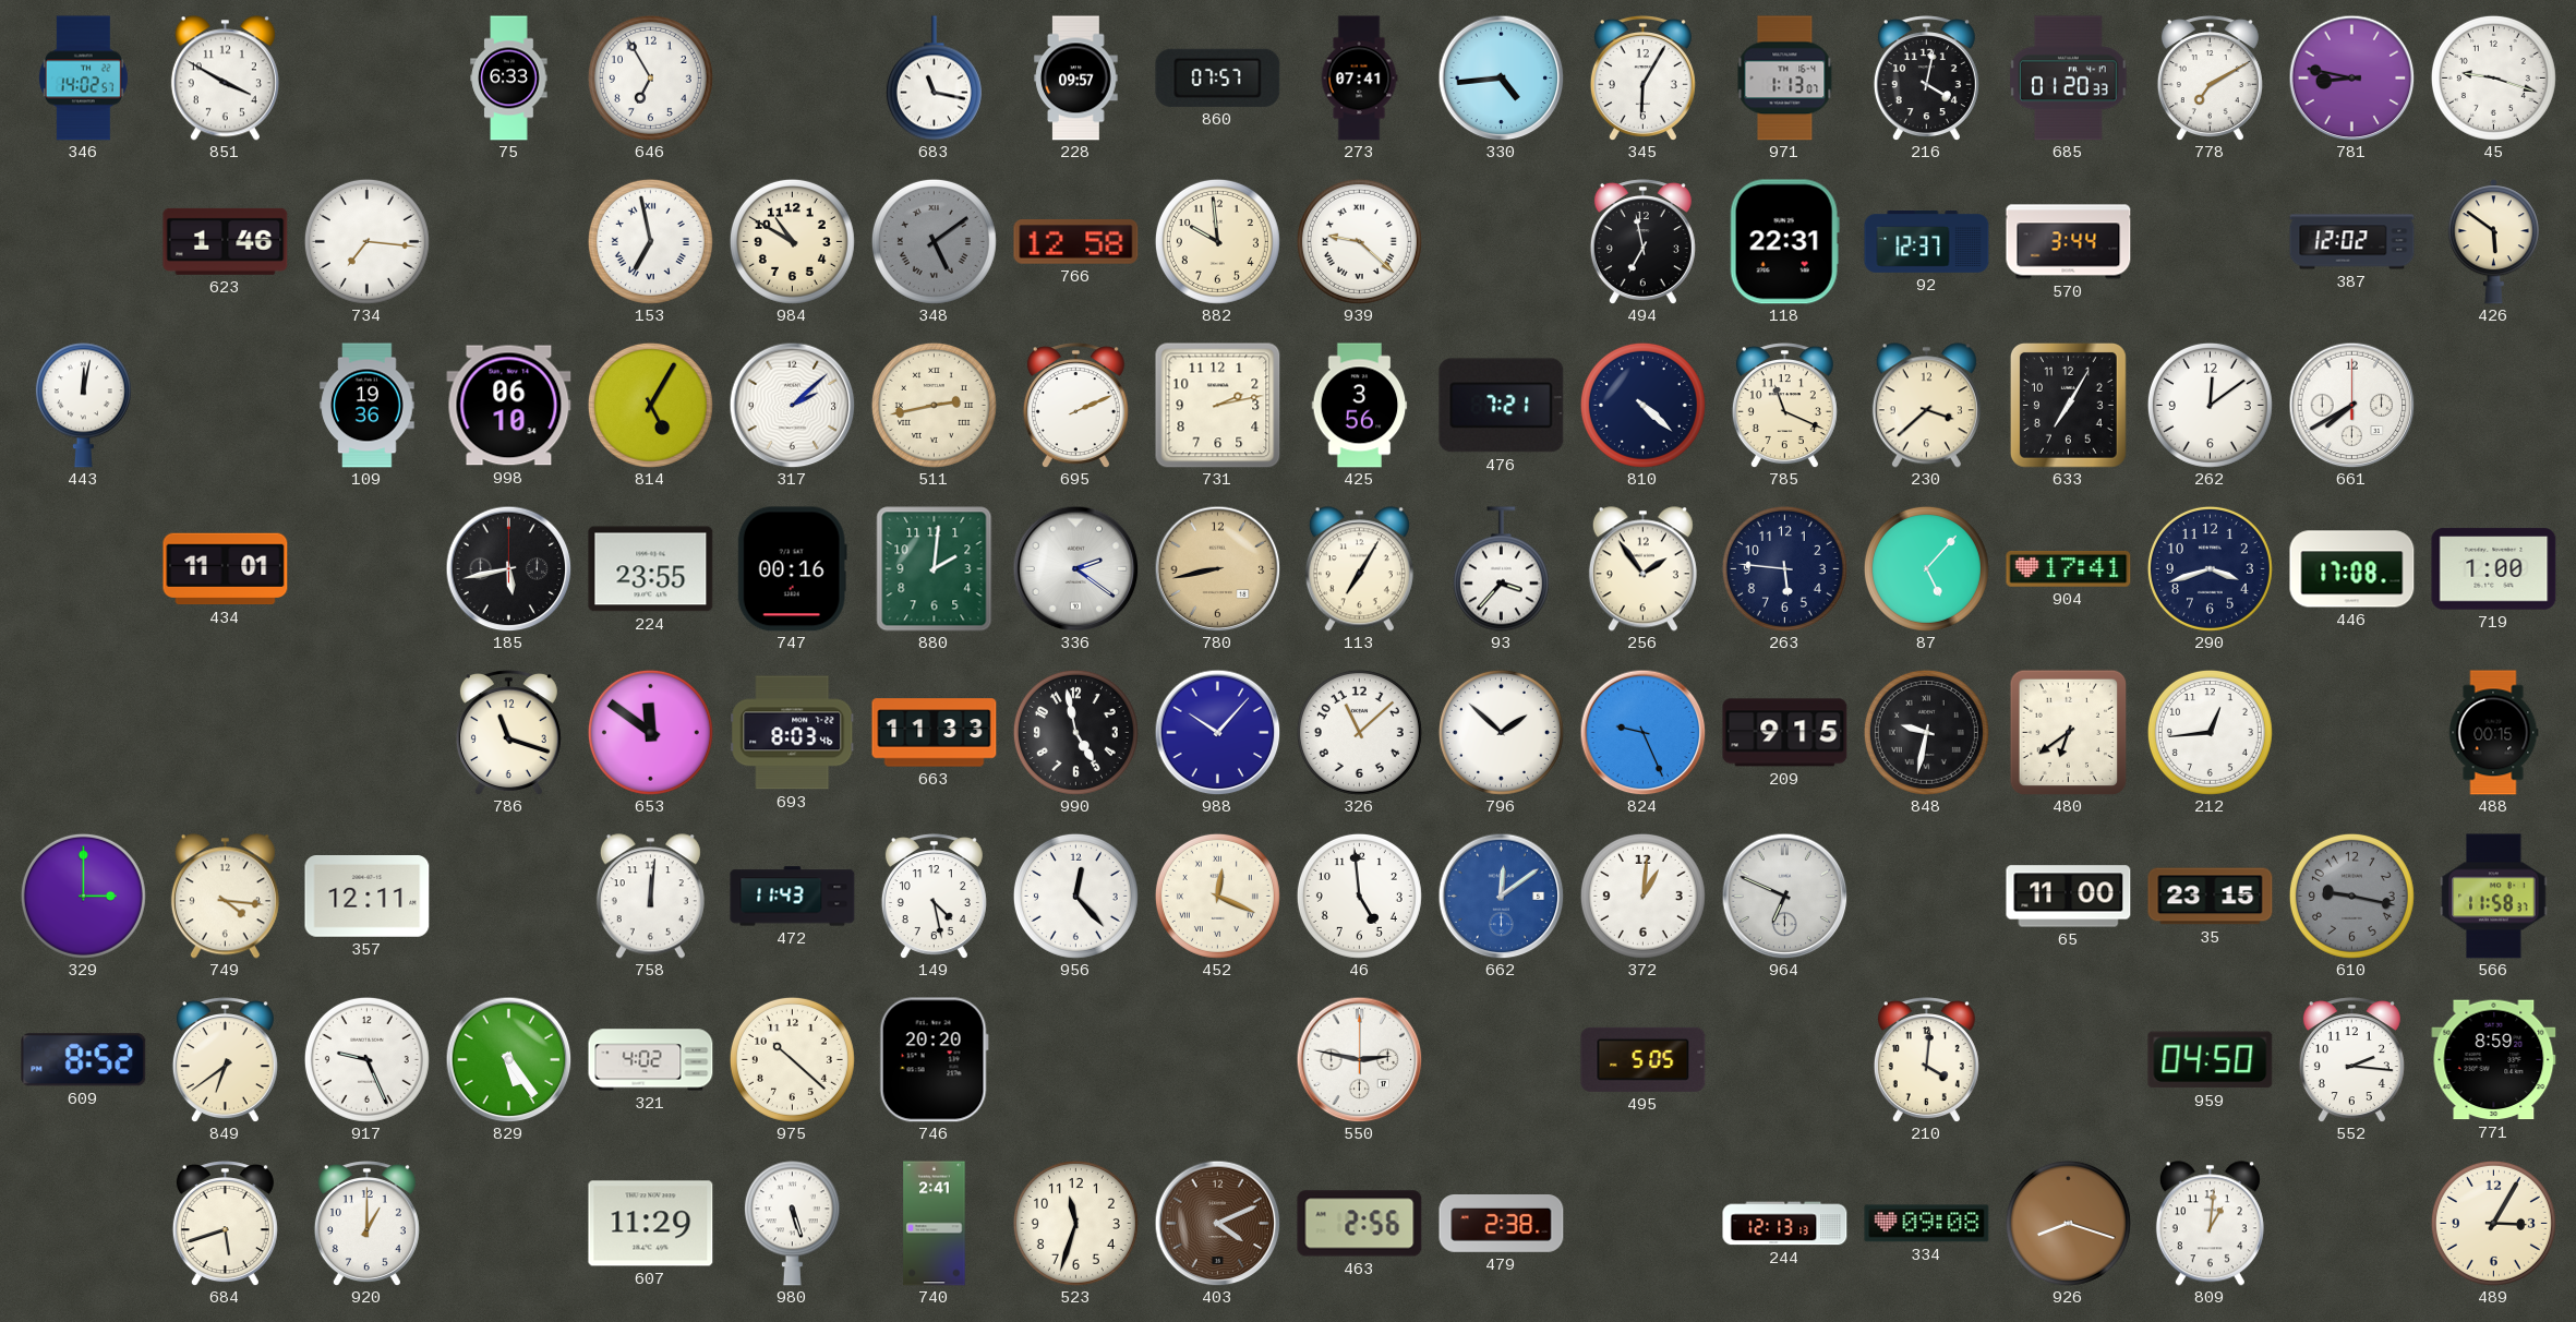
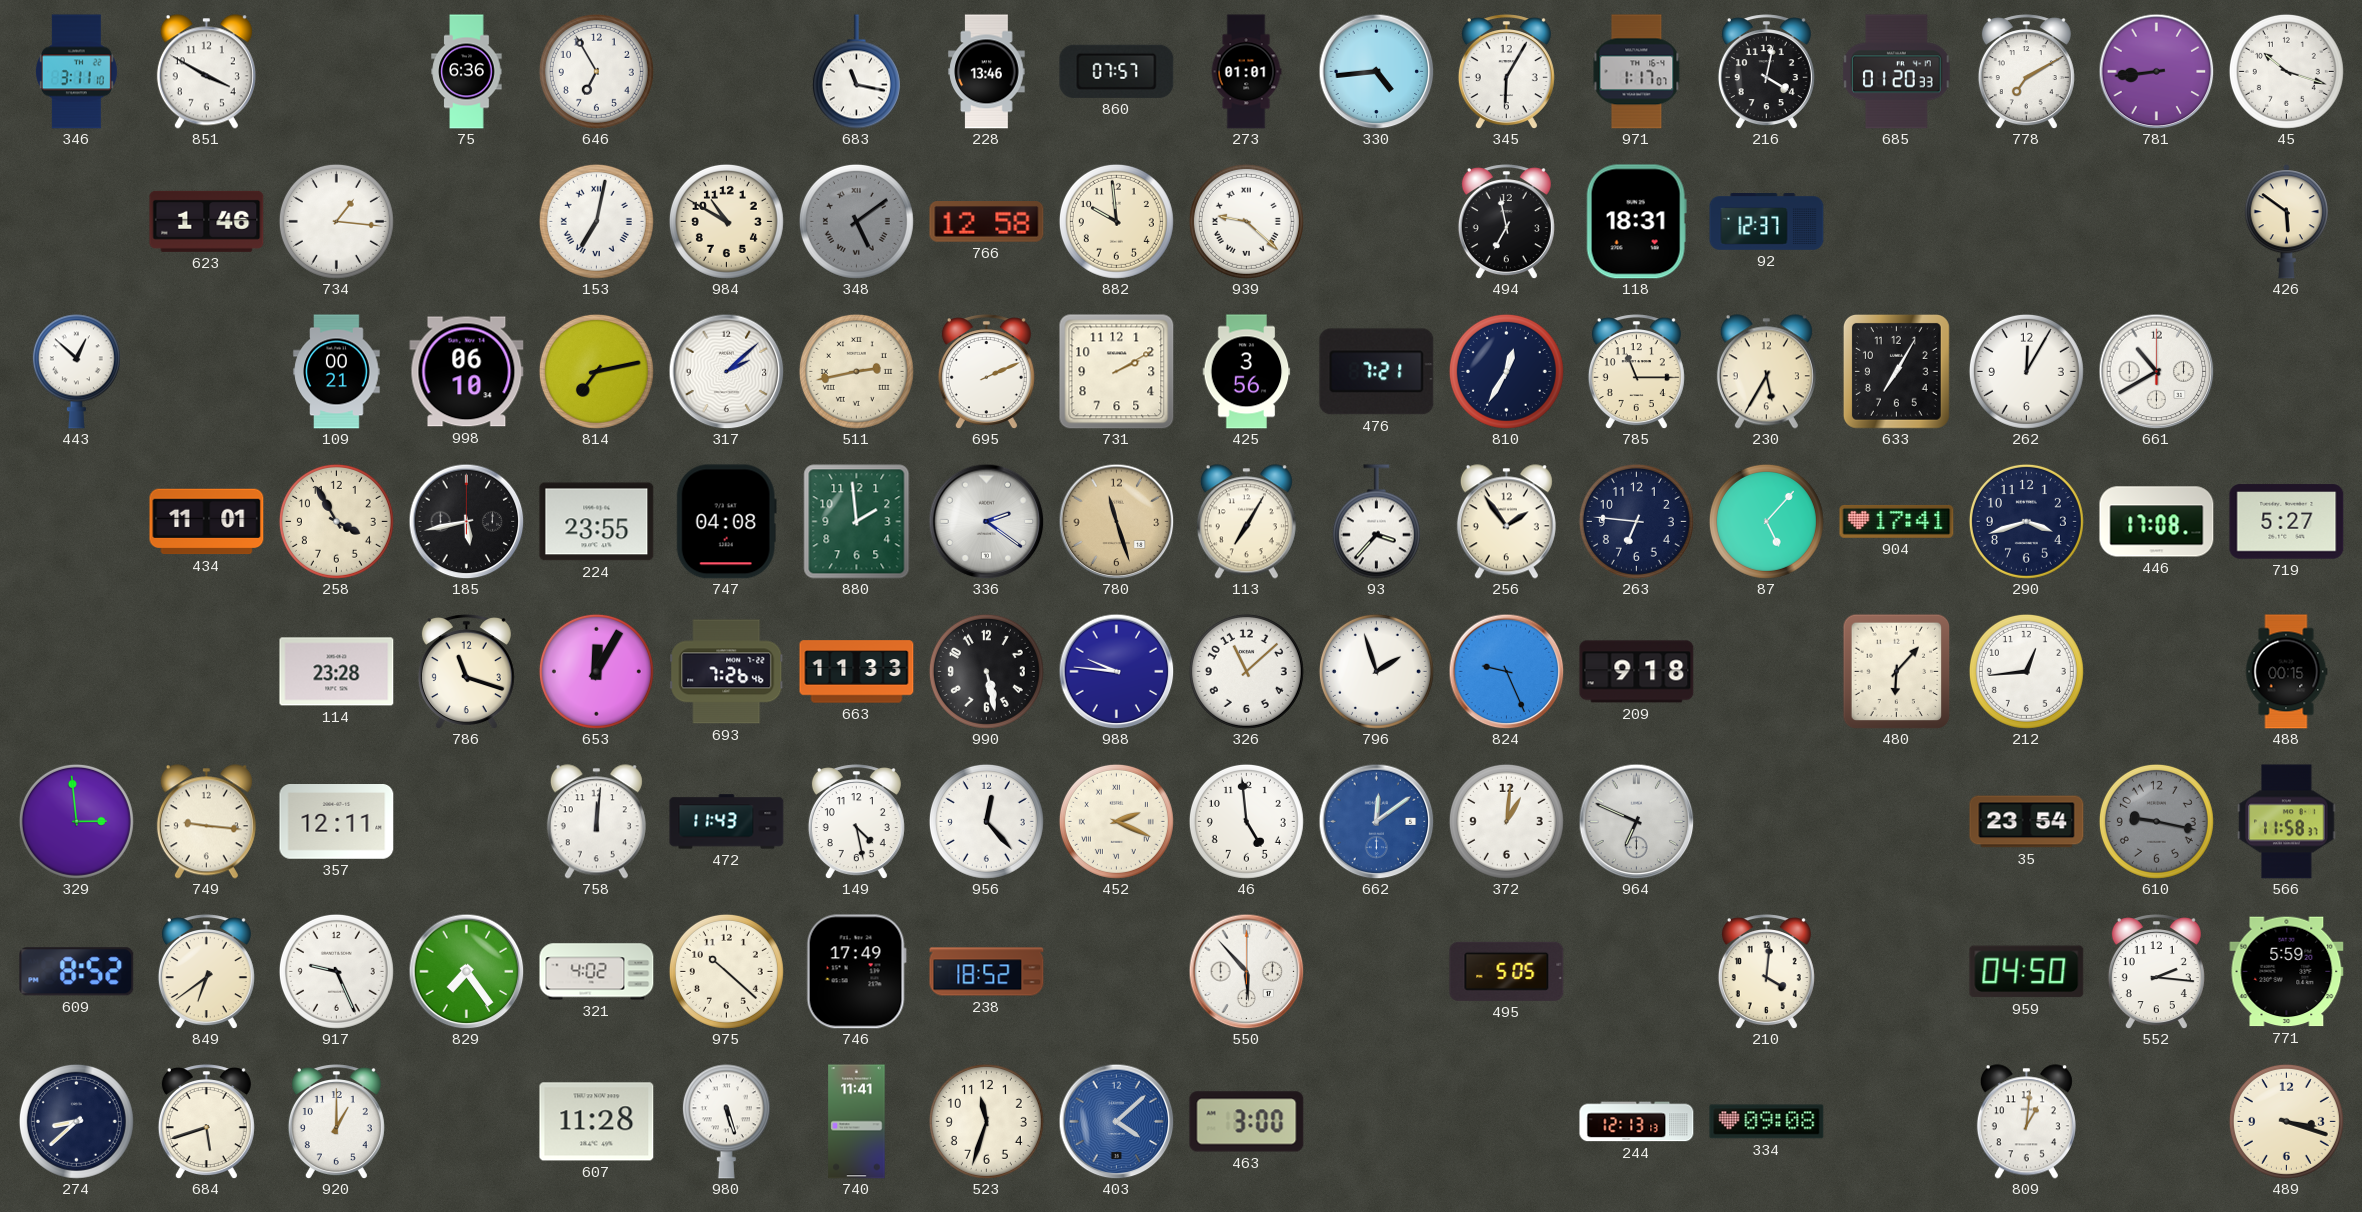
346: 14:02 -> 3:11
75: 6:33 -> 6:36
228: 09:57 -> 13:46
273: 07:41 -> 01:01
971: 1:13 -> 1:17
781: 8:47 -> 8:44
45: 9:18 -> 10:18
734: 7:16 -> 1:16
153: 6:58 -> 7:02
118: 22:31 -> 18:31
570: 3:44 -> none
387: 12:02 -> none
443: 12:02 -> 12:52
109: 19:36 -> 00:21
814: 5:05 -> 7:13
731: 2:13 -> 2:10
810: 4:22 -> 12:35
785: 11:19 -> 11:15
230: 3:38 -> 5:35
262: 12:09 -> 12:05
661: 7:40 -> 10:40
258: none -> 3:55
747: 00:16 -> 04:08
880: 2:01 -> 1:59
780: 8:43 -> 11:27
263: 5:46 -> 6:46
719: 1:00 -> 5:27
114: none -> 23:28
653: 11:51 -> 12:05
693: 8:03 -> 7:26
990: 4:58 -> 5:28
988: 10:07 -> 9:46
796: 1:52 -> 1:57
209: 9:15 -> 9:18
848: 9:32 -> none
480: 6:39 -> 6:07
329: 3:00 -> 2:59
749: 4:16 -> 9:16
452: 12:19 -> 2:19
65: 11:00 -> none
35: 23:15 -> 23:54
829: 5:24 -> 7:24
746: 20:20 -> 17:49
238: none -> 18:52
550: 2:47 -> 5:53
771: 8:59 -> 5:59
274: none -> 8:38
607: 11:29 -> 11:28
740: 2:41 -> 11:41
403: 4:11 -> 4:08
403 dial: brown -> blue
463: 2:56 -> 3:00
479: 2:38 -> none
926: 8:18 -> none
489: 3:05 -> 3:18
